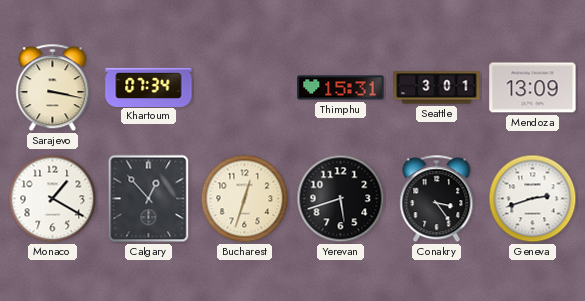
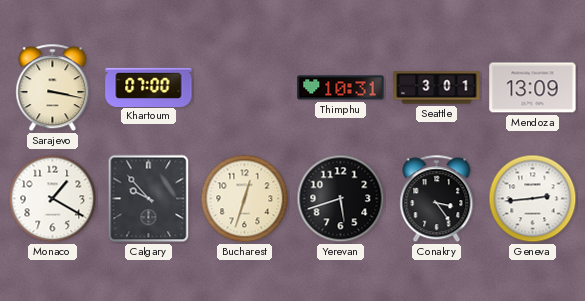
Khartoum: 07:34 -> 07:00
Thimphu: 15:31 -> 10:31
Calgary: 12:53 -> 9:53
Geneva: 2:42 -> 2:44
